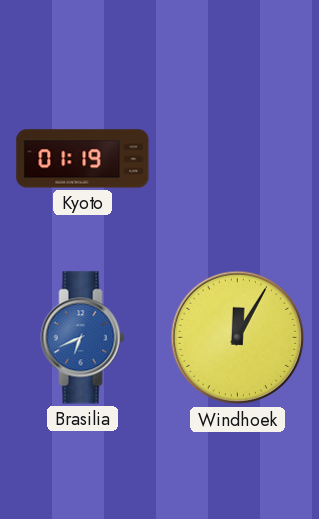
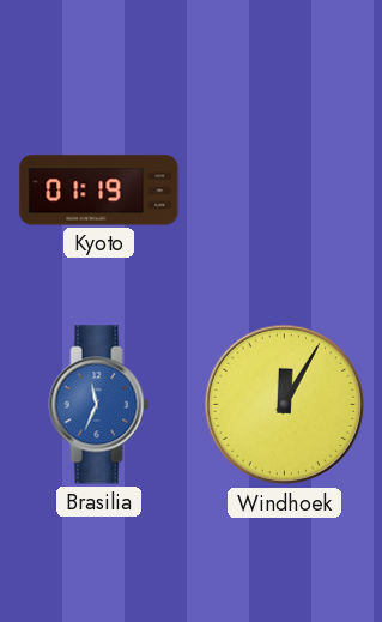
Brasilia: 6:41 -> 11:34
